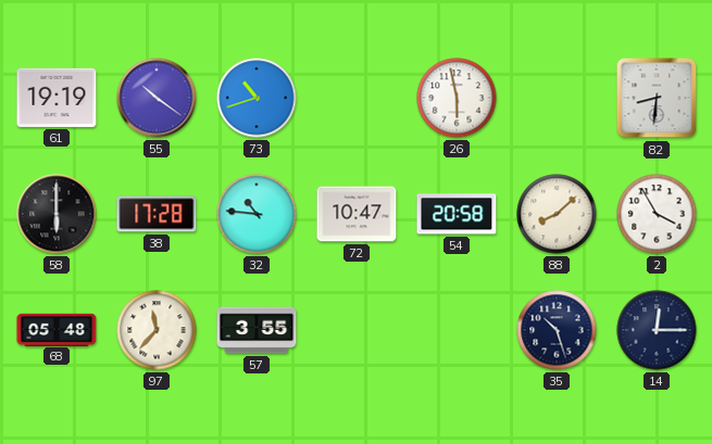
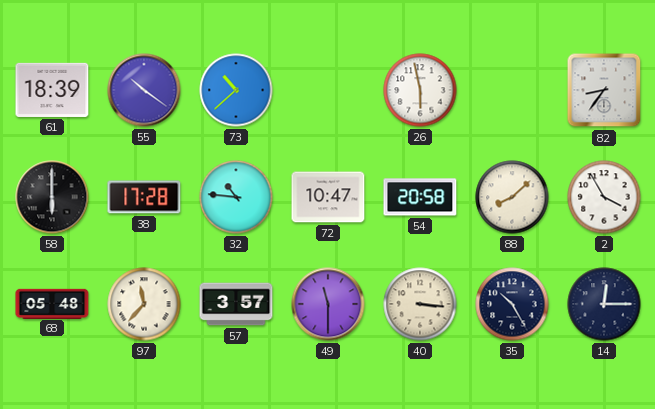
61: 19:19 -> 18:39
73: 10:42 -> 10:38
82: 8:31 -> 8:36
57: 3:55 -> 3:57
49: none -> 11:30
40: none -> 3:16
35: 10:27 -> 10:25
